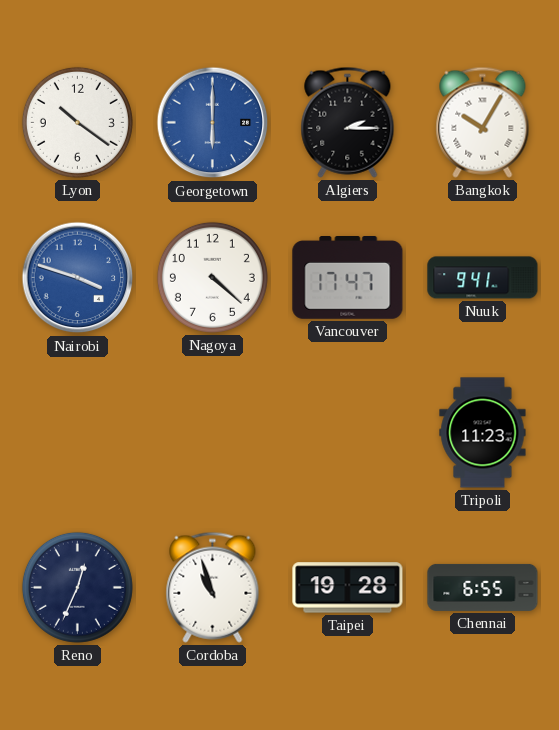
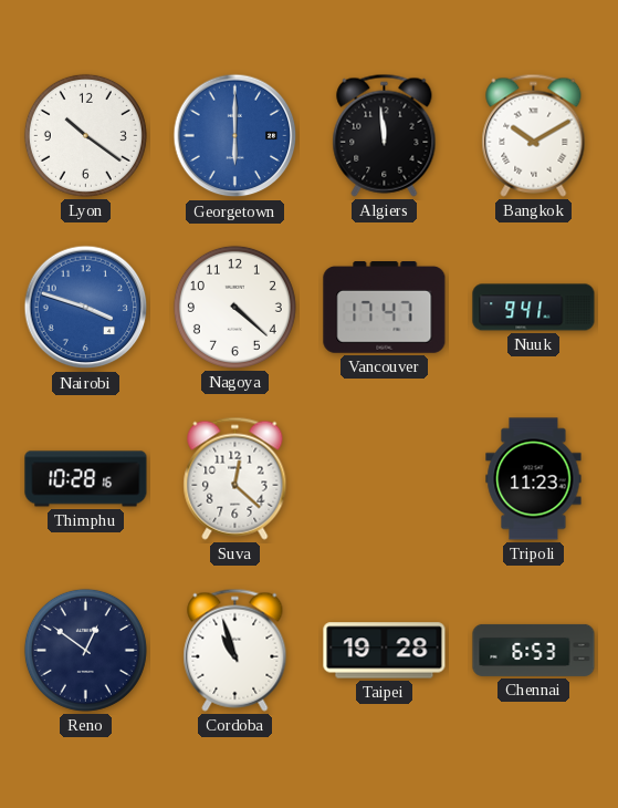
Algiers: 2:15 -> 11:59
Bangkok: 10:05 -> 10:10
Thimphu: none -> 10:28
Suva: none -> 12:22
Reno: 12:34 -> 12:51
Chennai: 6:55 -> 6:53
